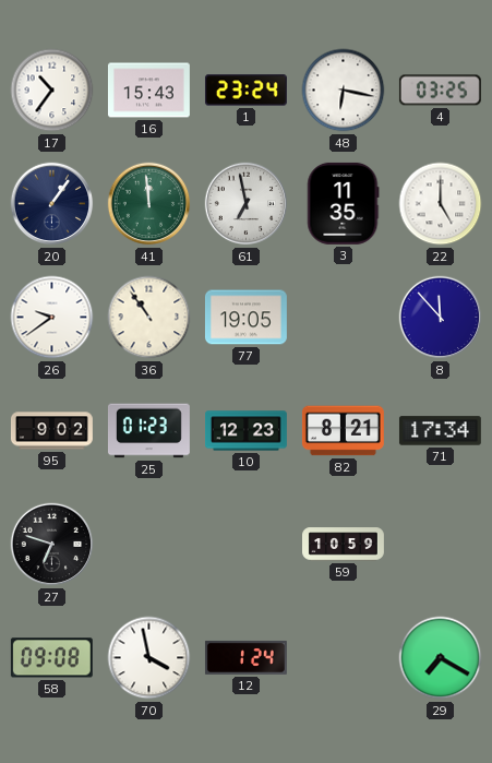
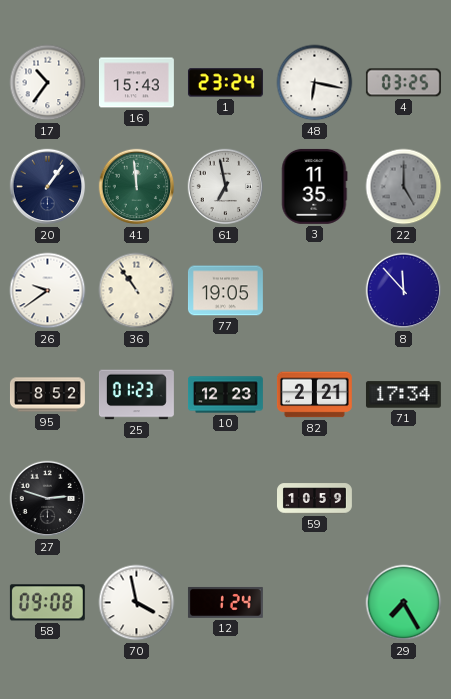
22 dial: white -> grey
95: 9:02 -> 8:52
82: 8:21 -> 2:21
27: 6:48 -> 2:48
29: 7:20 -> 7:25
